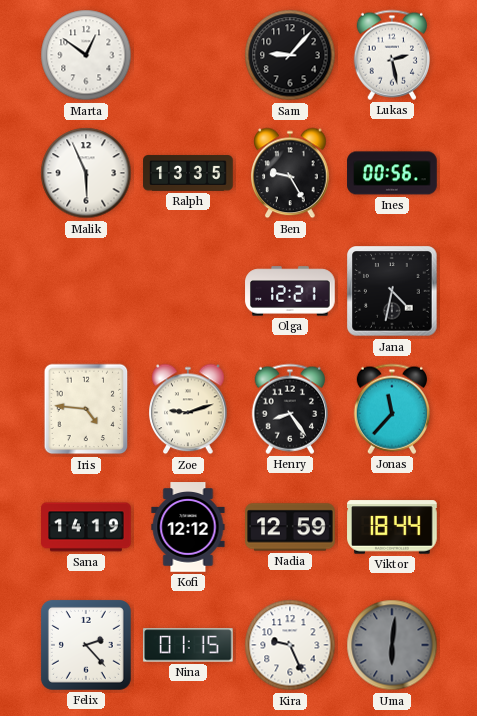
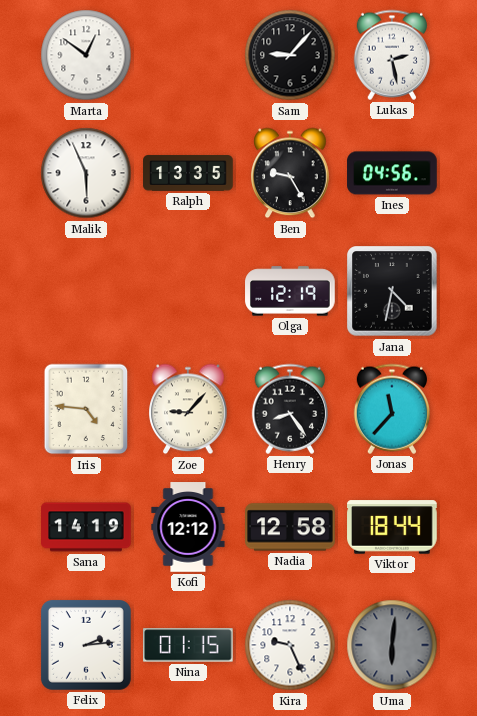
Ines: 00:56 -> 04:56
Olga: 12:21 -> 12:19
Zoe: 9:12 -> 9:07
Nadia: 12:59 -> 12:58
Felix: 2:23 -> 2:14
